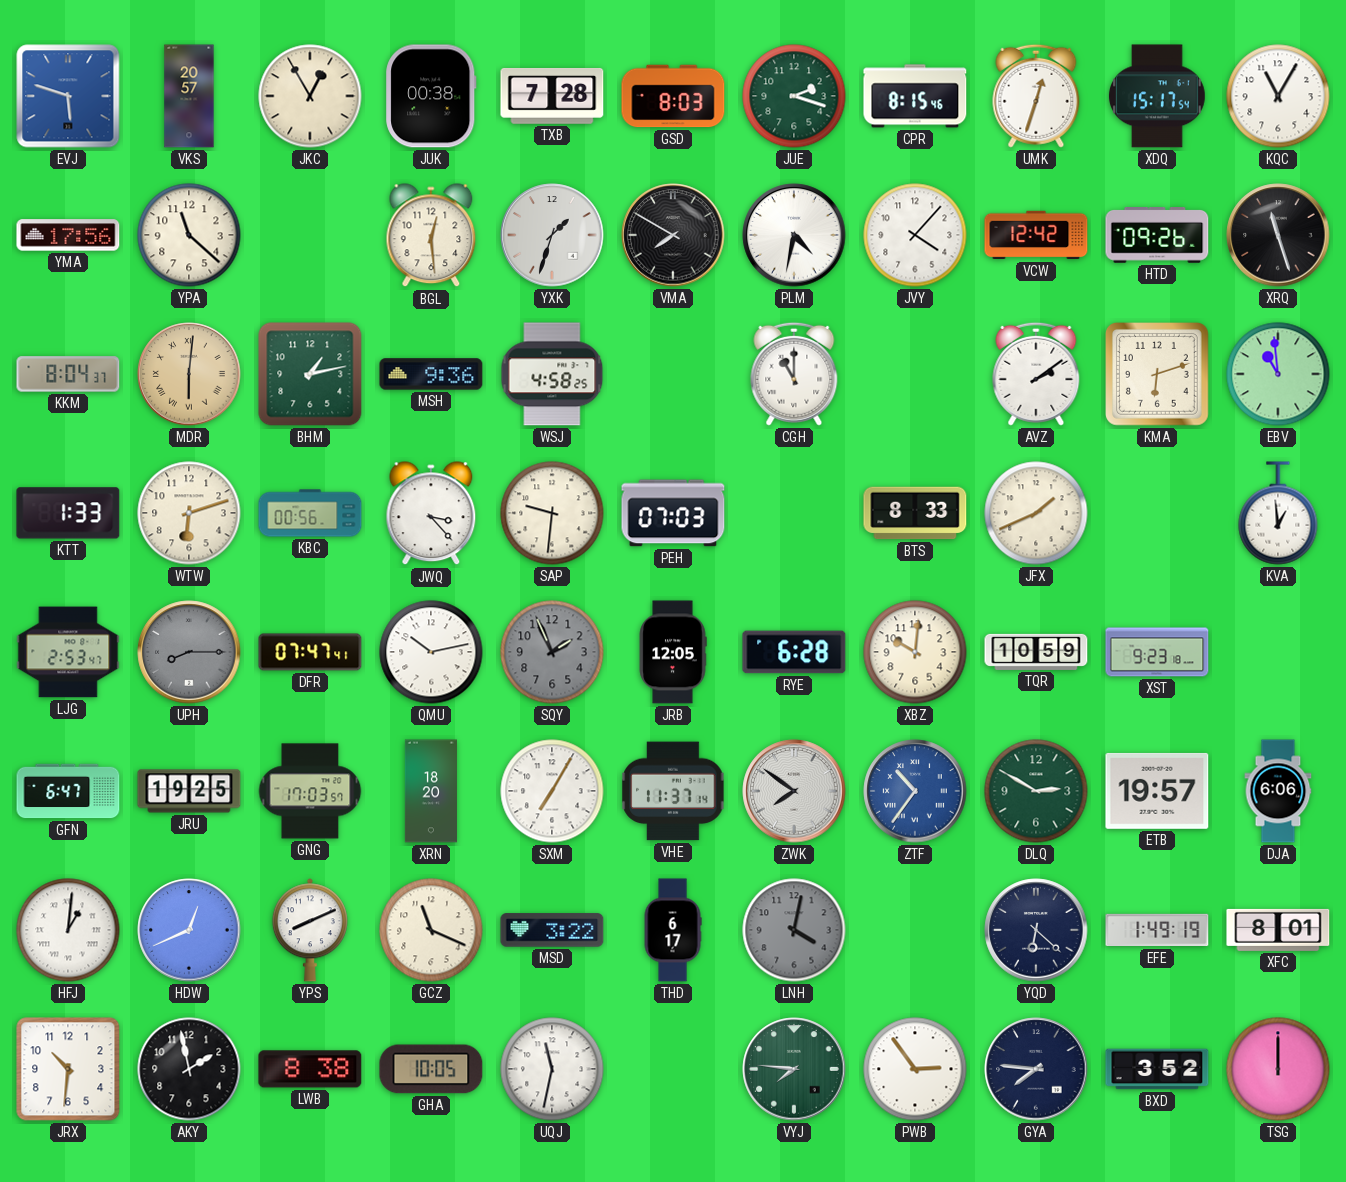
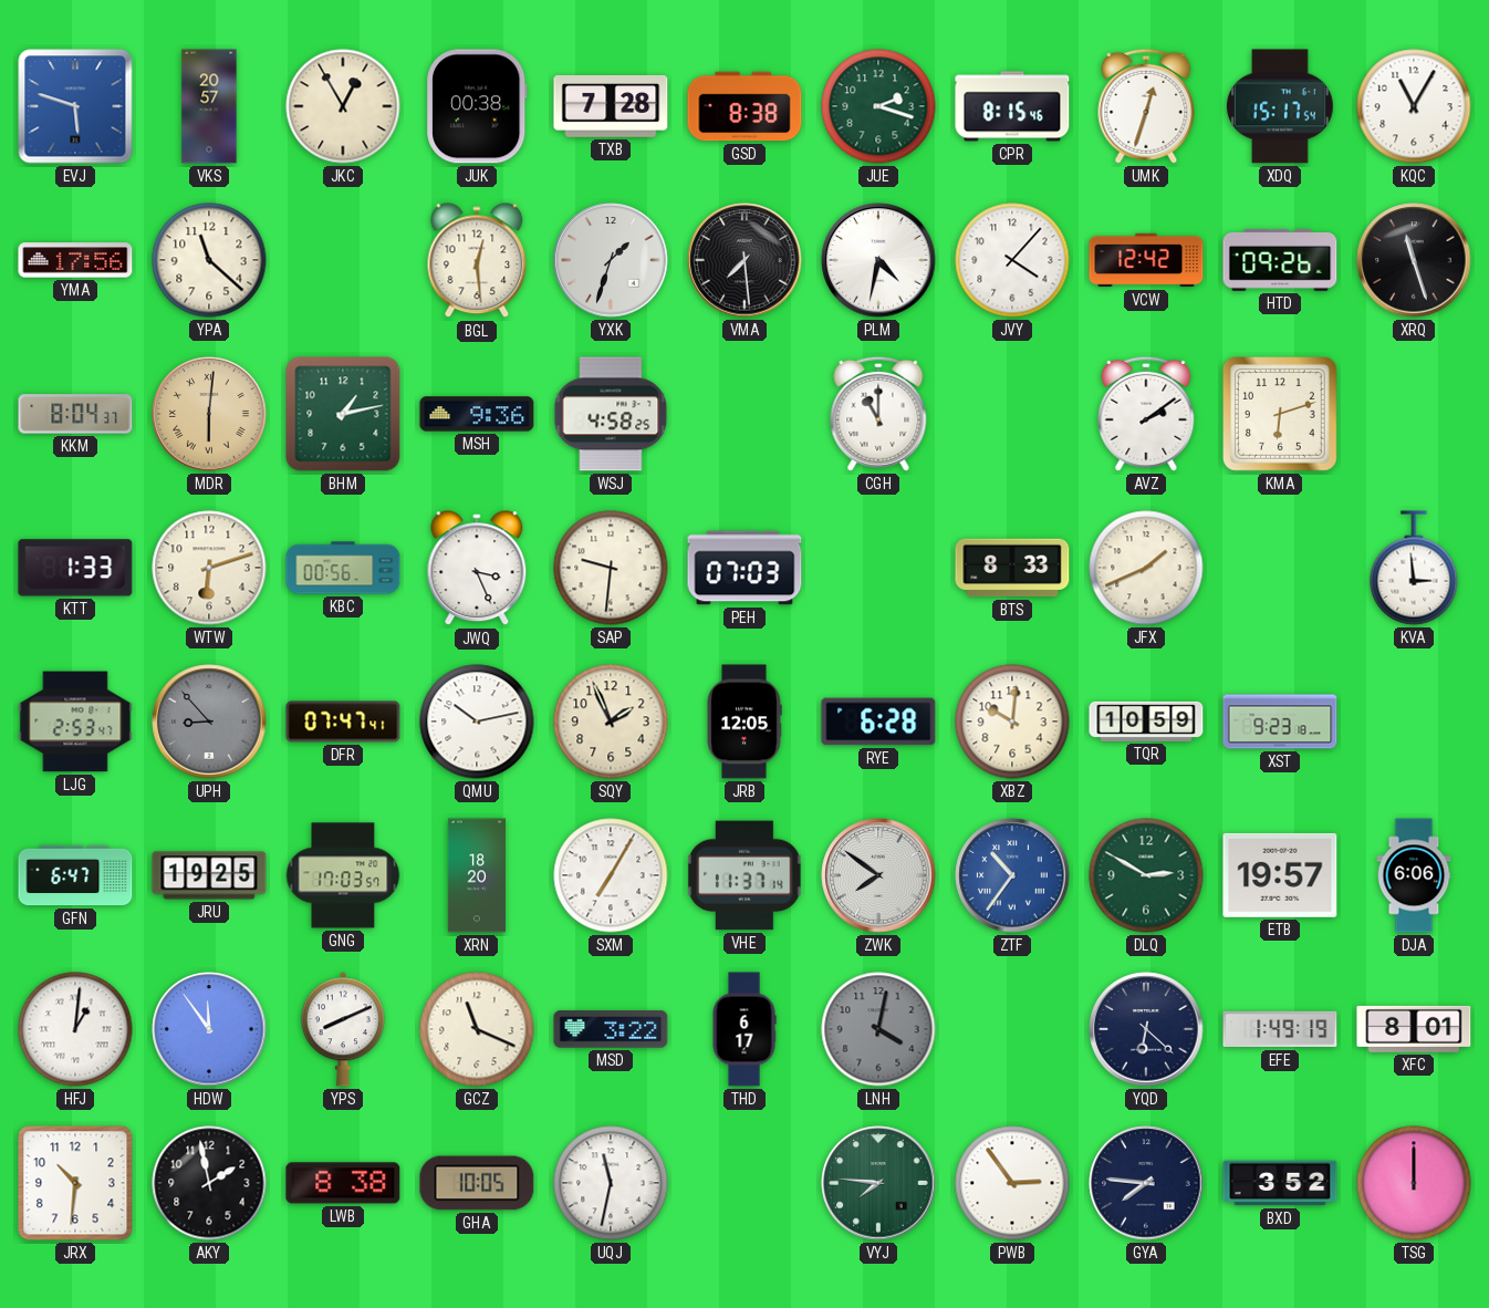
GSD: 8:03 -> 8:38
VMA: 7:50 -> 7:29
EBV: 10:59 -> none
JWQ: 3:23 -> 3:26
KVA: 12:59 -> 2:59
UPH: 8:15 -> 8:53
SQY dial: grey -> cream
HDW: 12:41 -> 11:54
